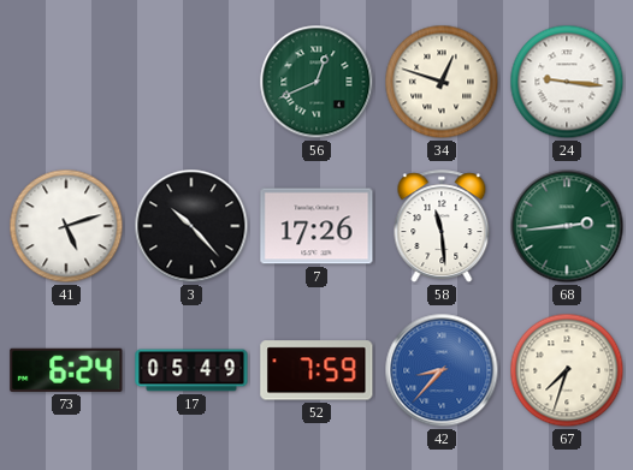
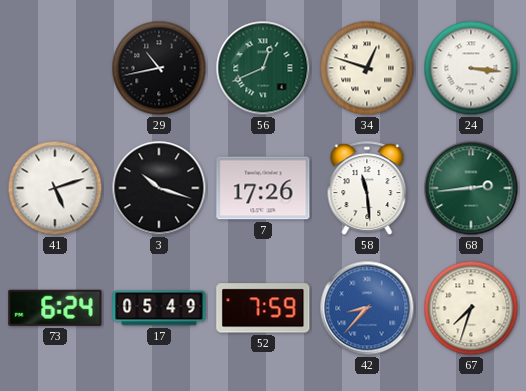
29: none -> 10:43
24: 9:16 -> 3:16
3: 10:23 -> 10:18
